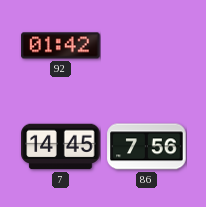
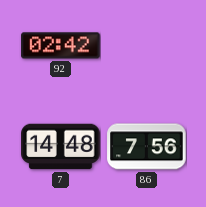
92: 01:42 -> 02:42
7: 14:45 -> 14:48
